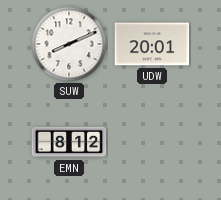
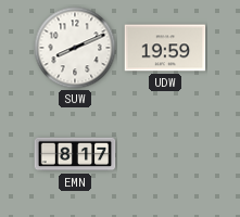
UDW: 20:01 -> 19:59
EMN: 8:12 -> 8:17
